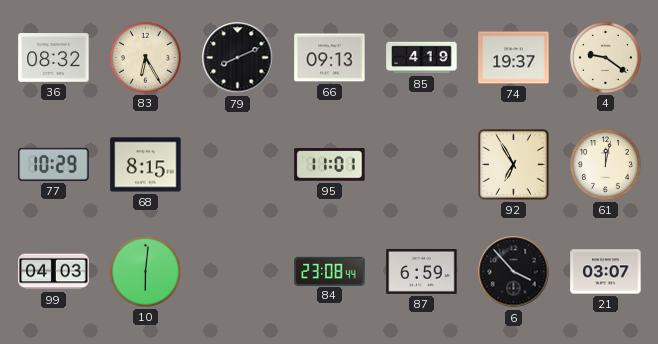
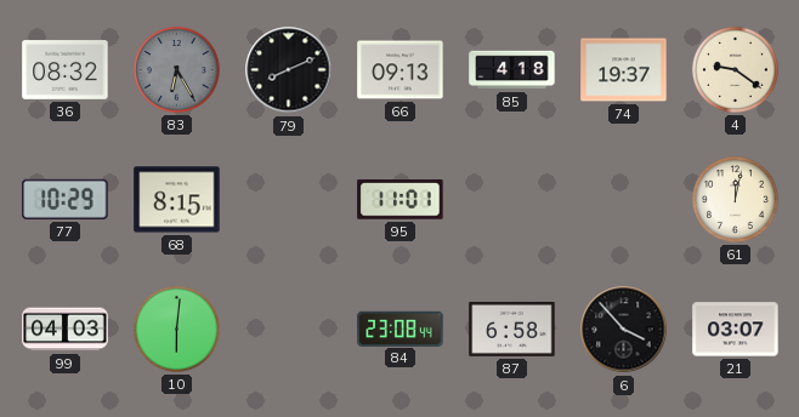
83 dial: cream -> grey
85: 4:19 -> 4:18
92: 6:55 -> none
87: 6:59 -> 6:58
